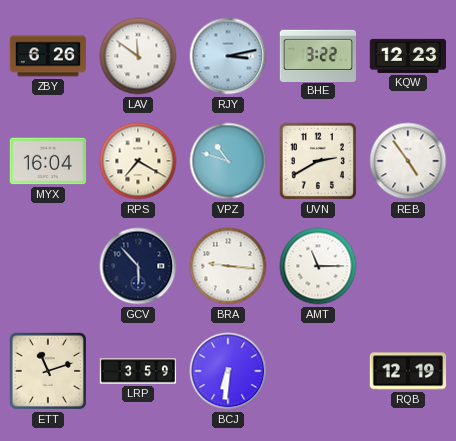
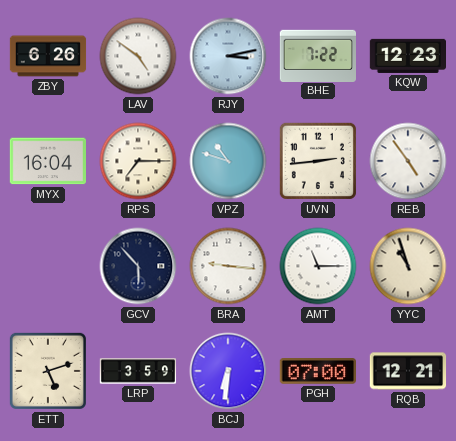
LAV: 11:51 -> 4:51
BHE: 3:22 -> 7:22
RPS: 7:20 -> 7:15
UVN: 2:40 -> 2:44
YYC: none -> 10:57
ETT: 11:12 -> 5:12
PGH: none -> 07:00
RQB: 12:19 -> 12:21
